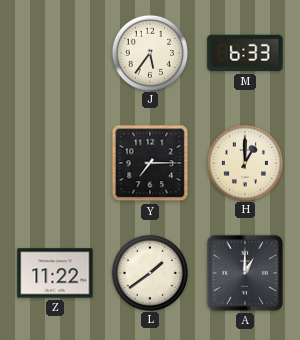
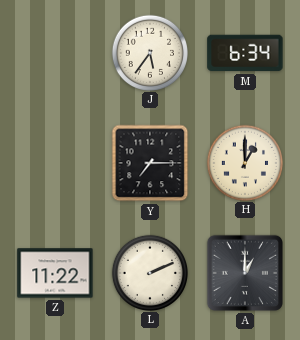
M: 6:33 -> 6:34
L: 1:39 -> 2:11
